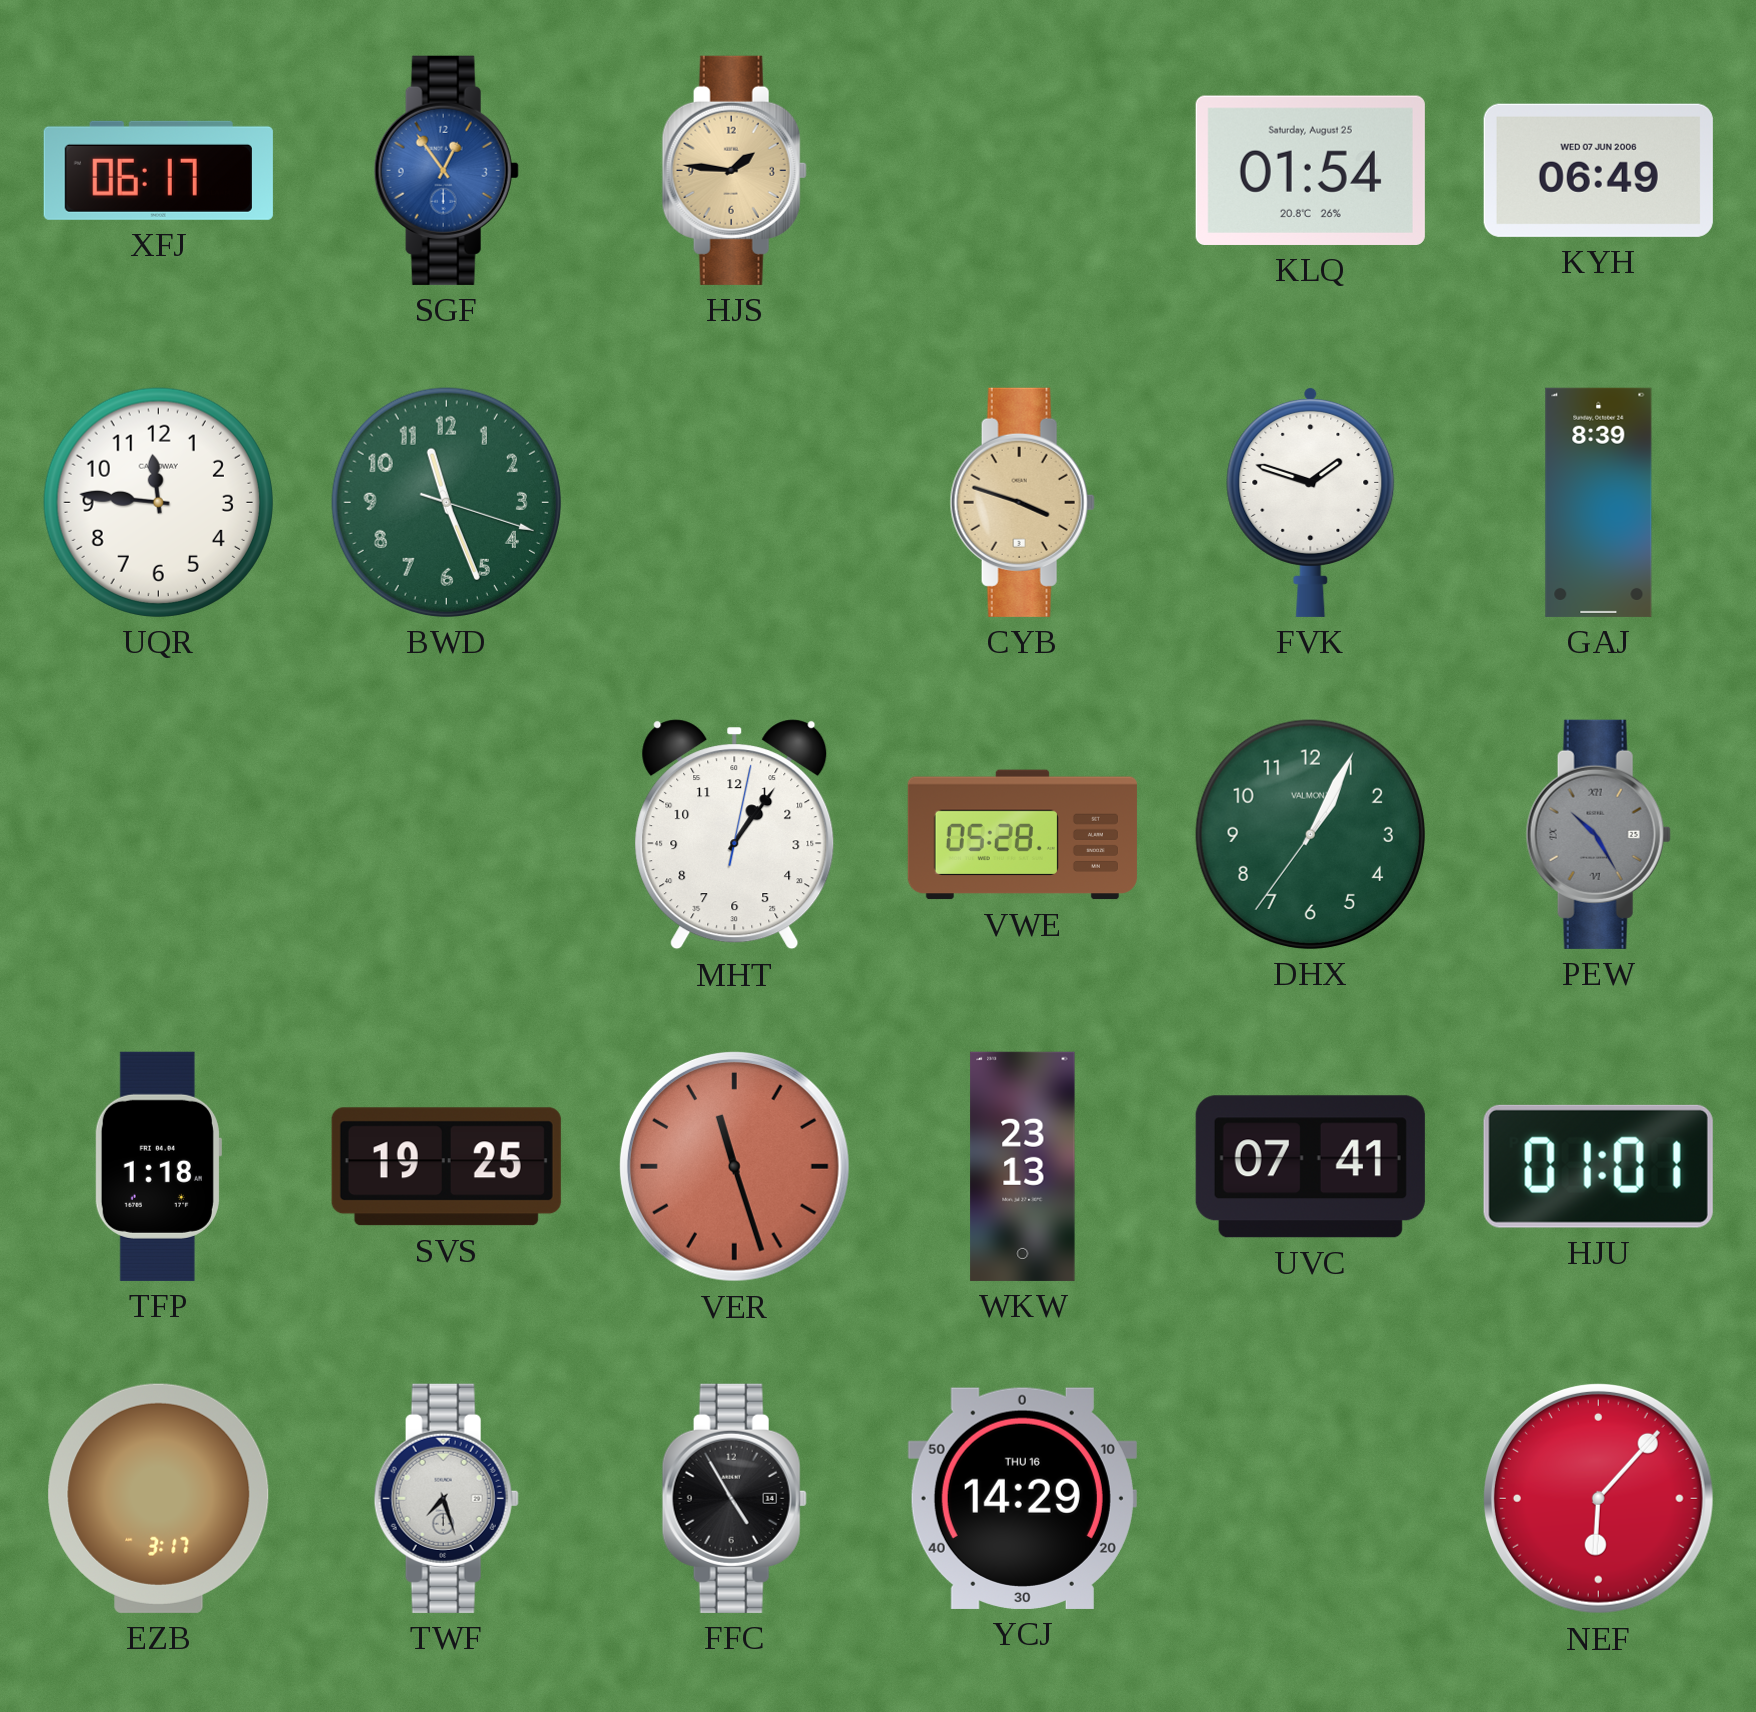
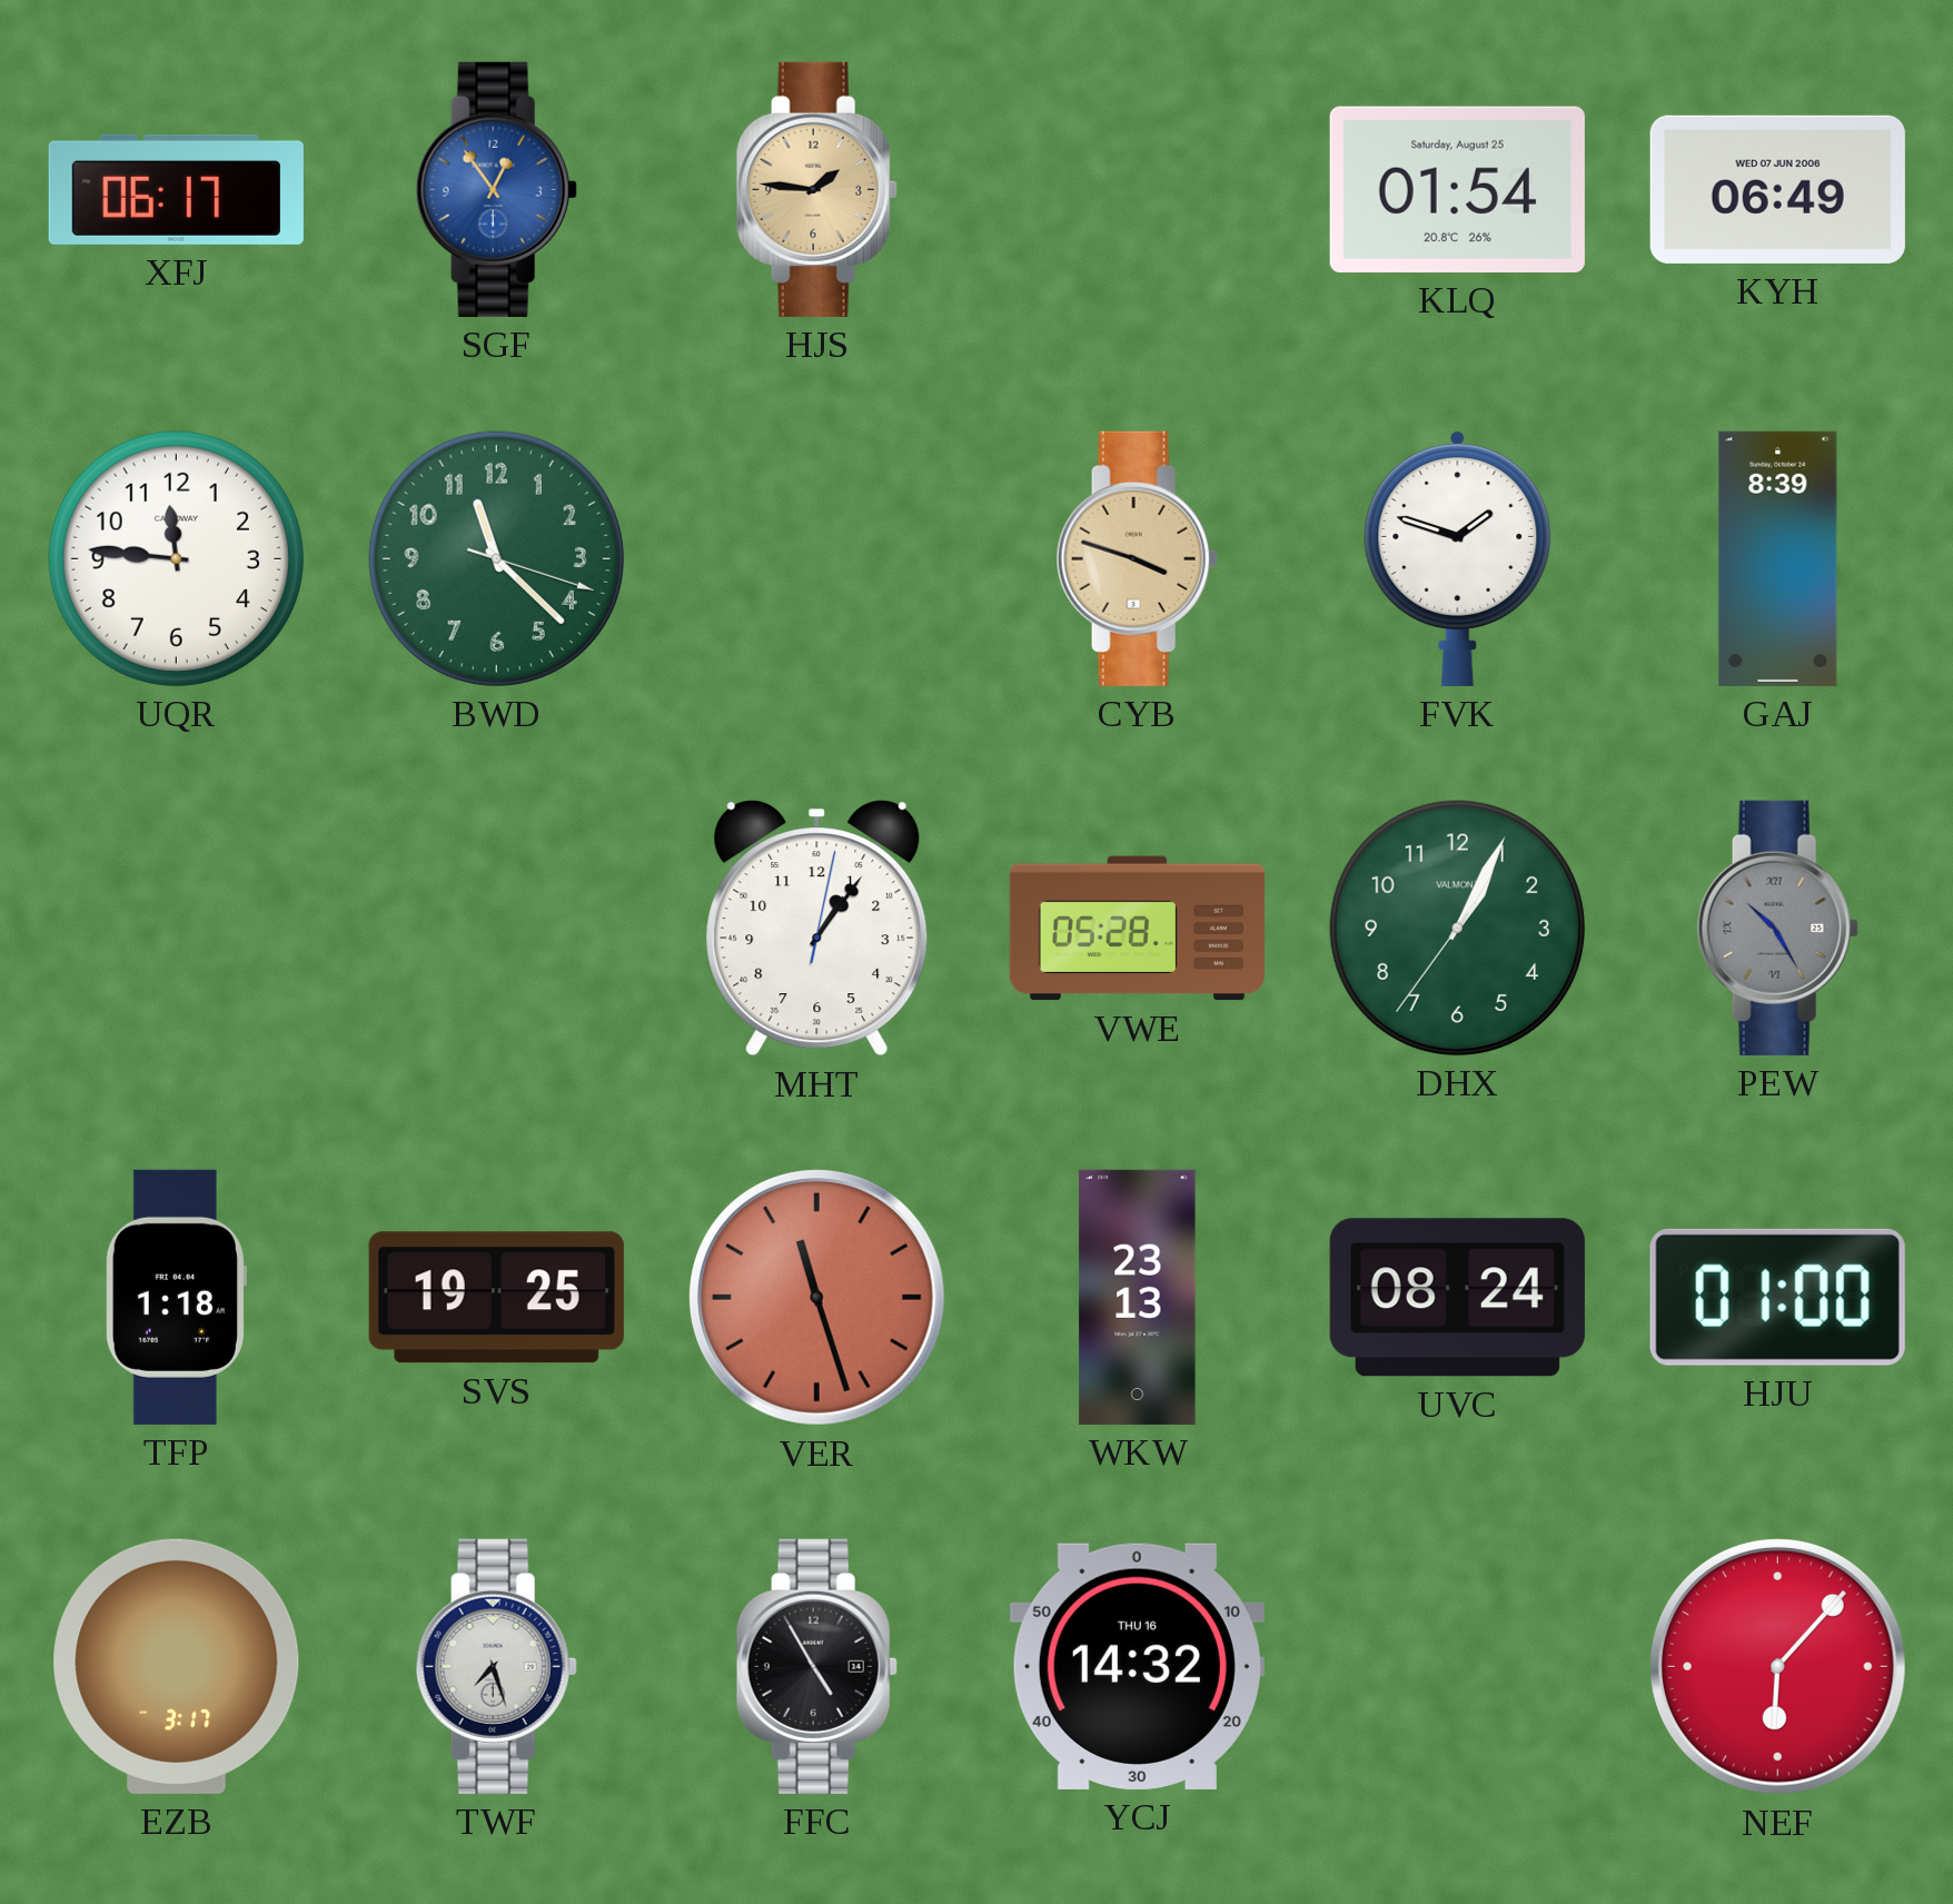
BWD: 11:26 -> 11:22
UVC: 07:41 -> 08:24
HJU: 01:01 -> 01:00
YCJ: 14:29 -> 14:32
